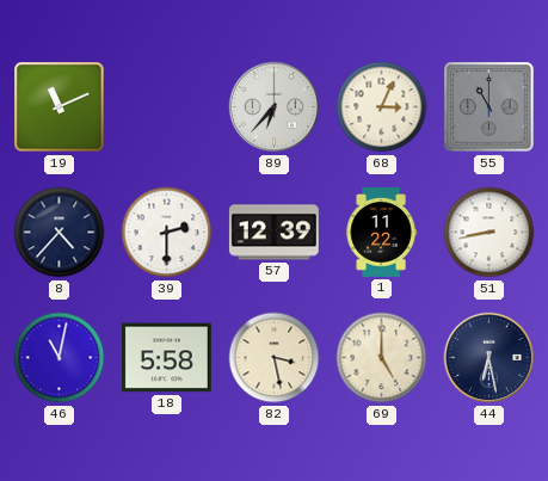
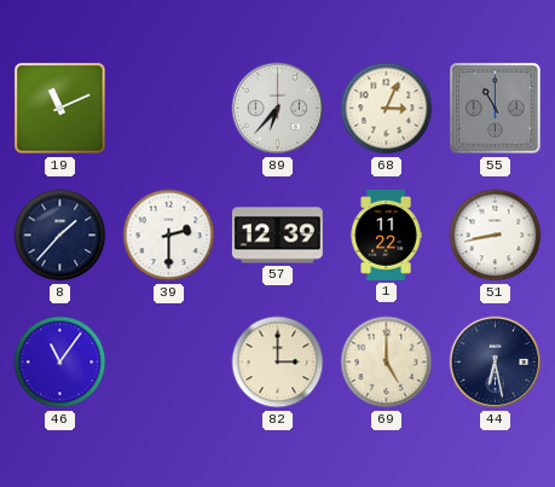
8: 4:37 -> 1:37
46: 11:02 -> 11:06
18: 5:58 -> none
82: 3:28 -> 3:00
